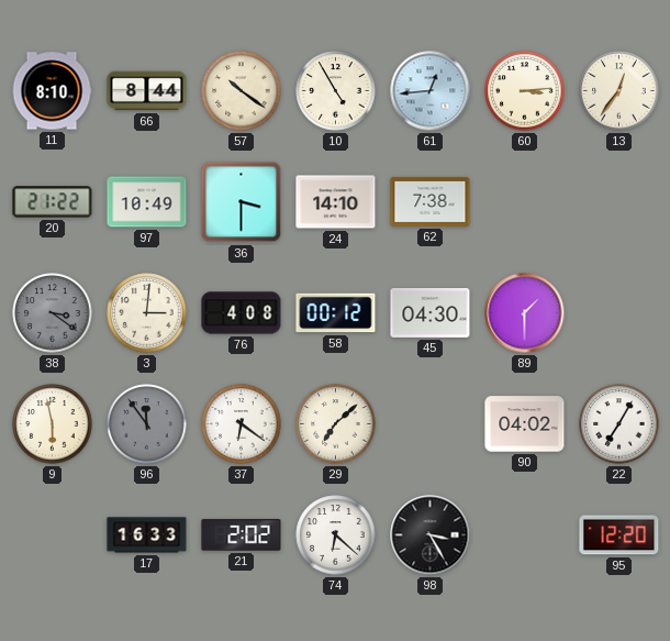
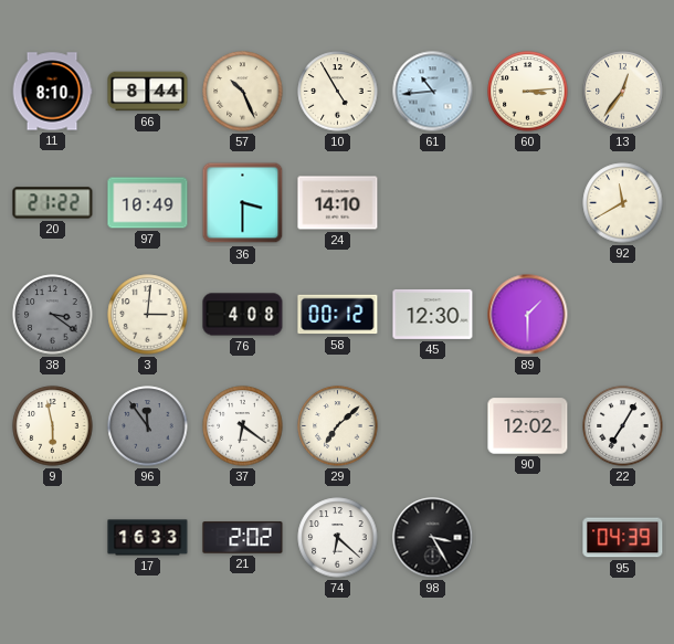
57: 10:21 -> 10:26
61: 12:44 -> 10:44
62: 7:38 -> none
92: none -> 11:40
45: 04:30 -> 12:30
90: 04:02 -> 12:02
95: 12:20 -> 04:39
